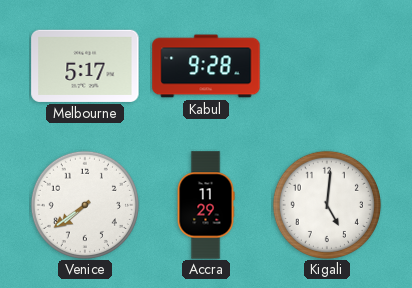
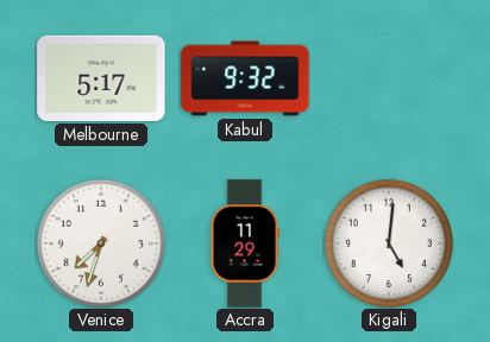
Kabul: 9:28 -> 9:32
Venice: 7:39 -> 7:33
